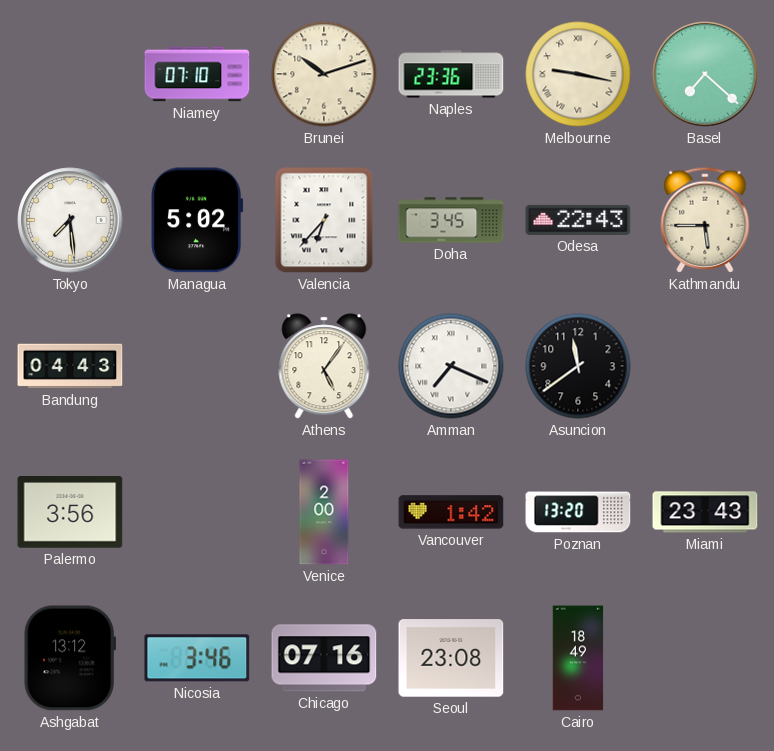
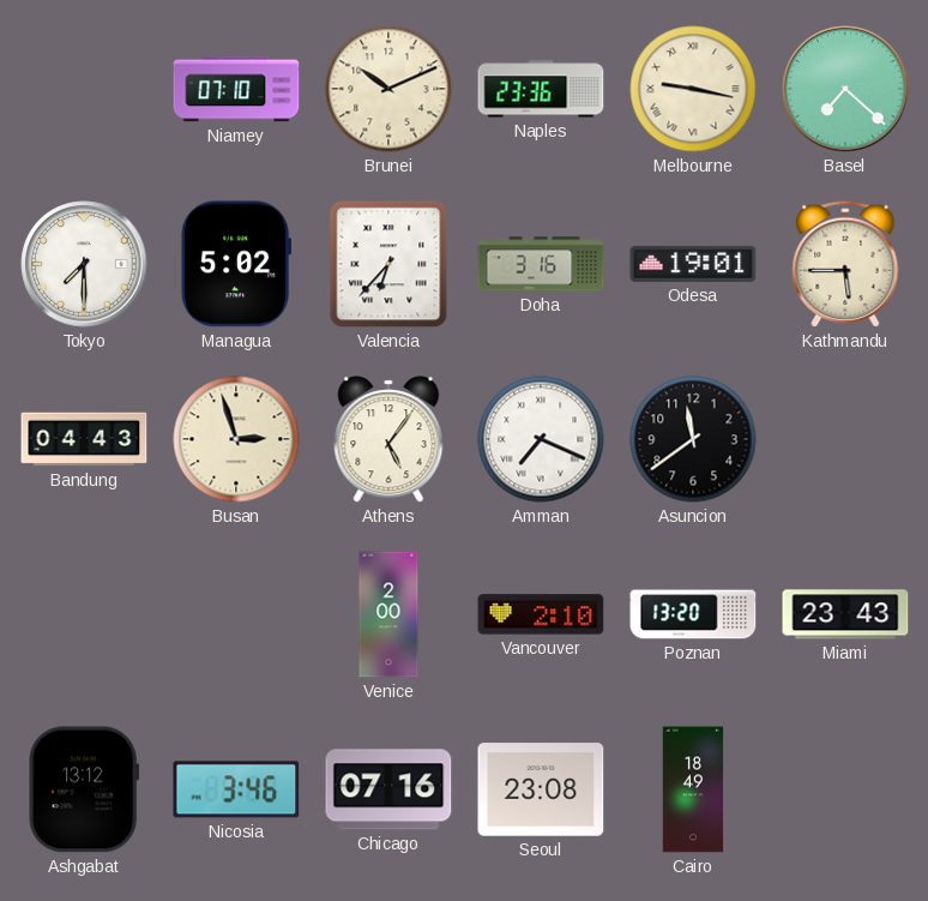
Brunei: 10:12 -> 10:11
Tokyo: 7:29 -> 7:30
Doha: 3:45 -> 3:16
Odesa: 22:43 -> 19:01
Busan: none -> 2:57
Palermo: 3:56 -> none
Vancouver: 1:42 -> 2:10
